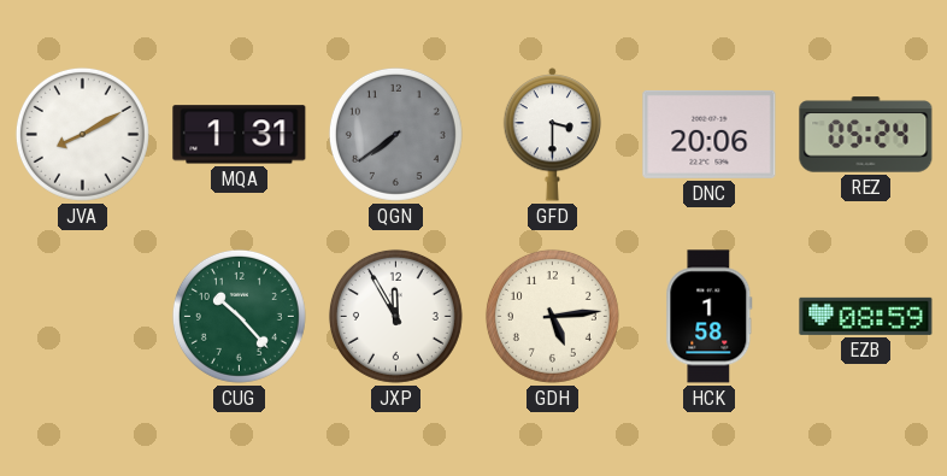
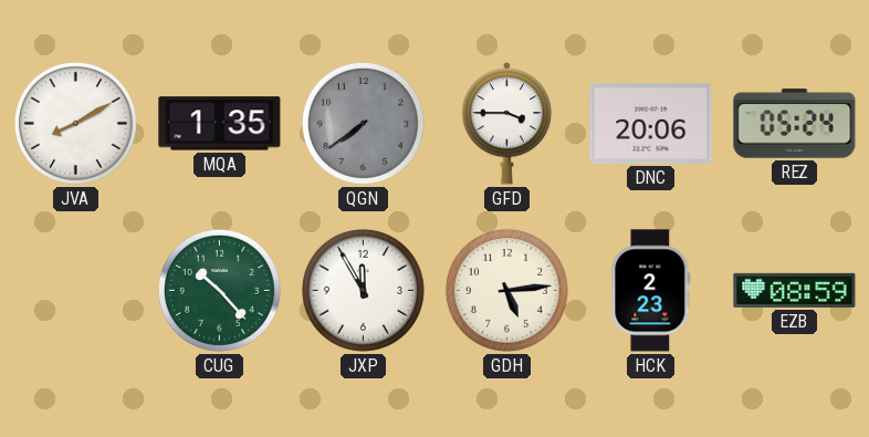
MQA: 1:31 -> 1:35
GFD: 3:30 -> 3:45
HCK: 1:58 -> 2:23
